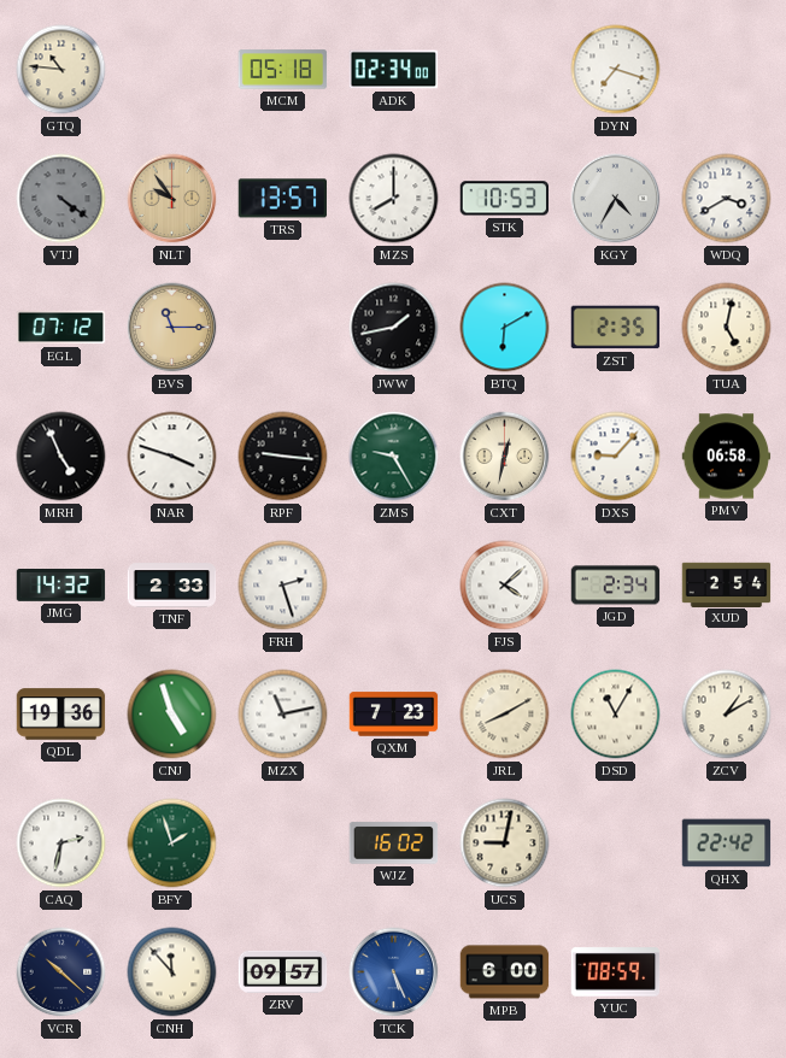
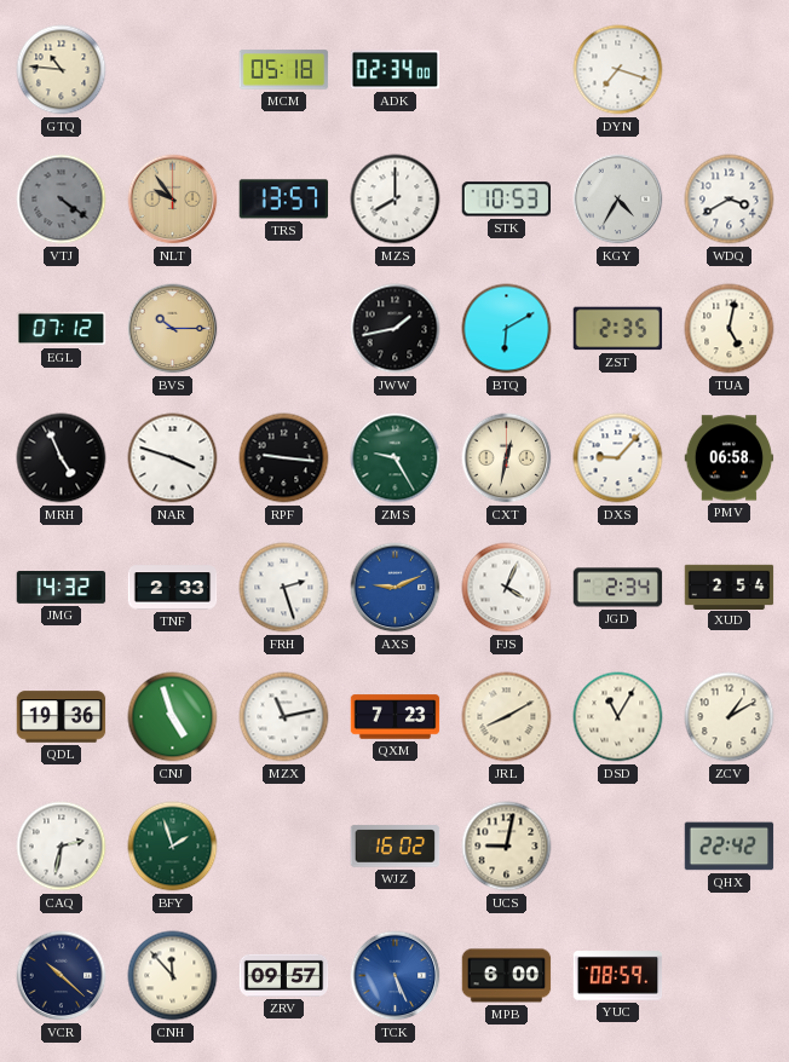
BVS: 11:15 -> 10:15
AXS: none -> 9:11
FJS: 4:08 -> 4:04
